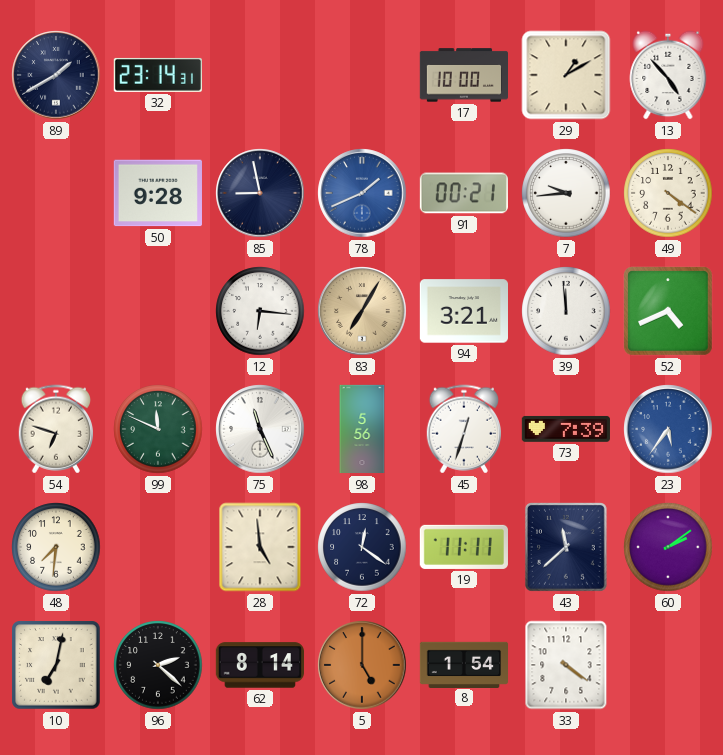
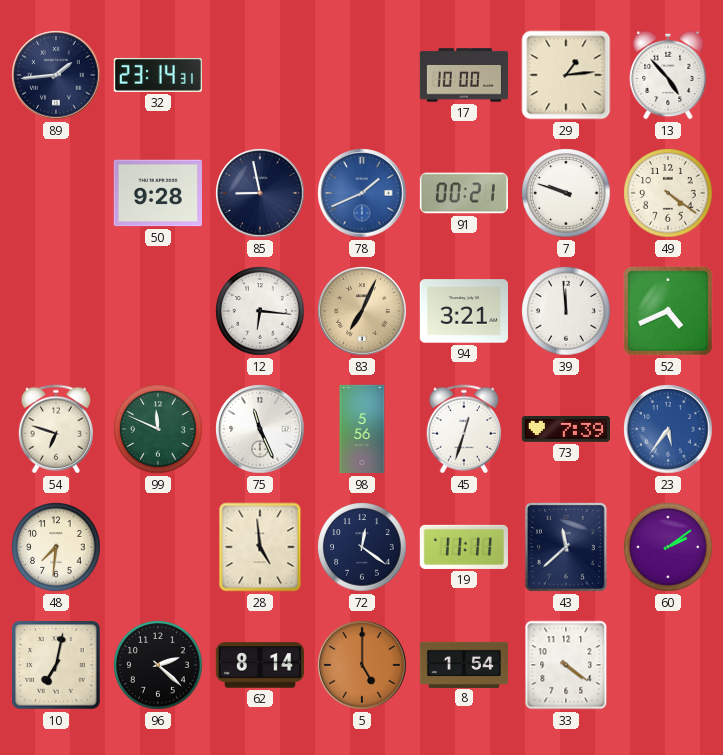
89: 1:40 -> 1:44
29: 1:10 -> 1:14
7: 9:44 -> 9:48
83: 7:05 -> 7:04
